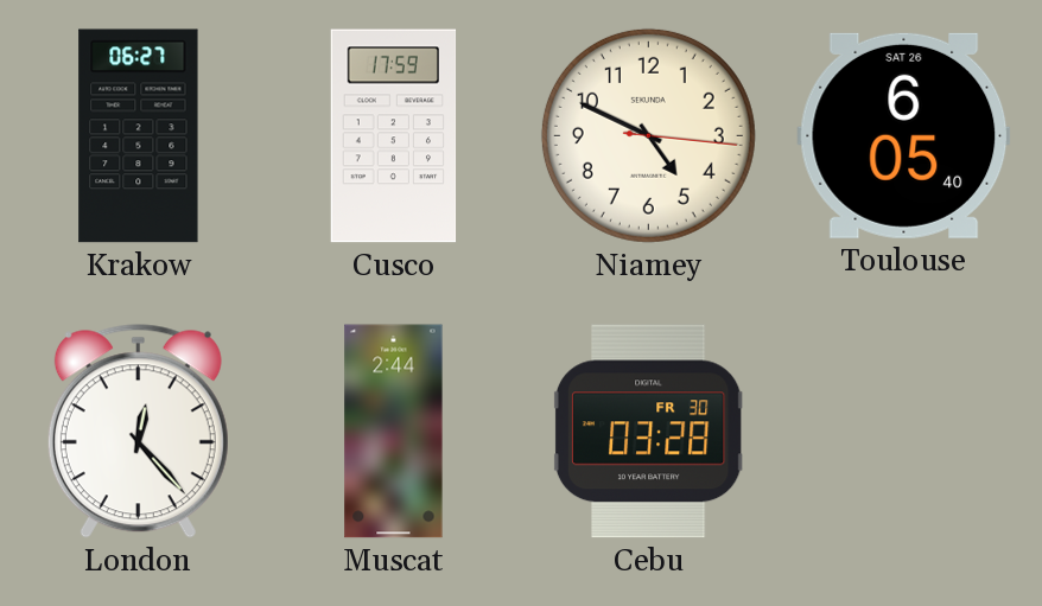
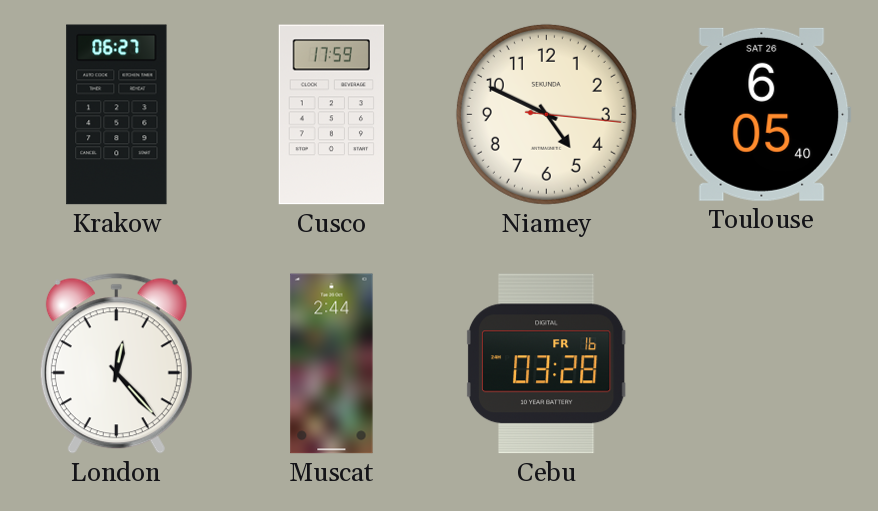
Cebu date: FR 30 -> FR 16
